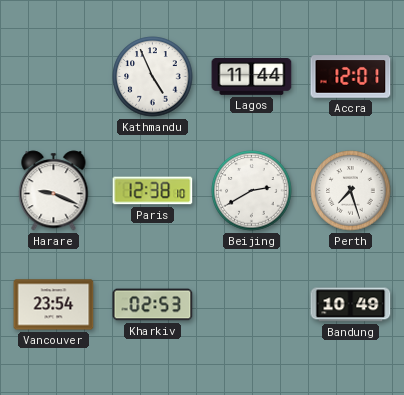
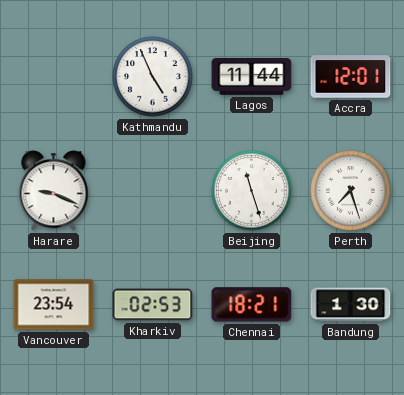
Paris: 12:38 -> none
Beijing: 2:40 -> 11:27
Chennai: none -> 18:21
Bandung: 10:49 -> 1:30
